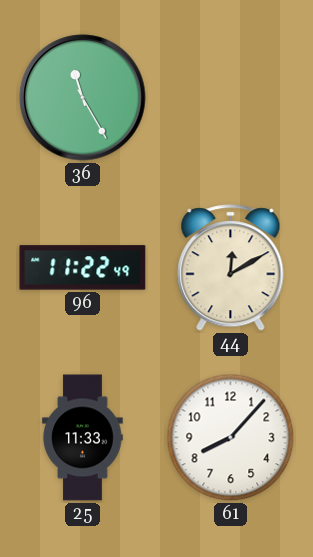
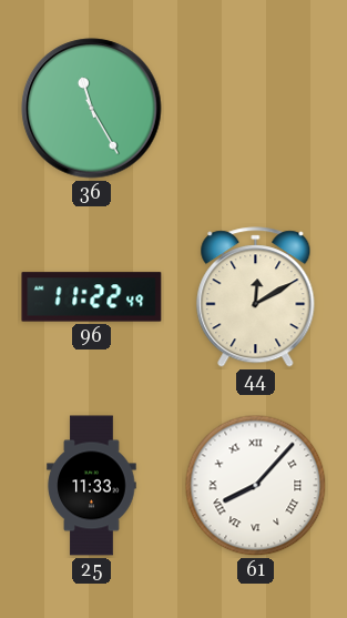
61 numerals: Arabic -> Roman
